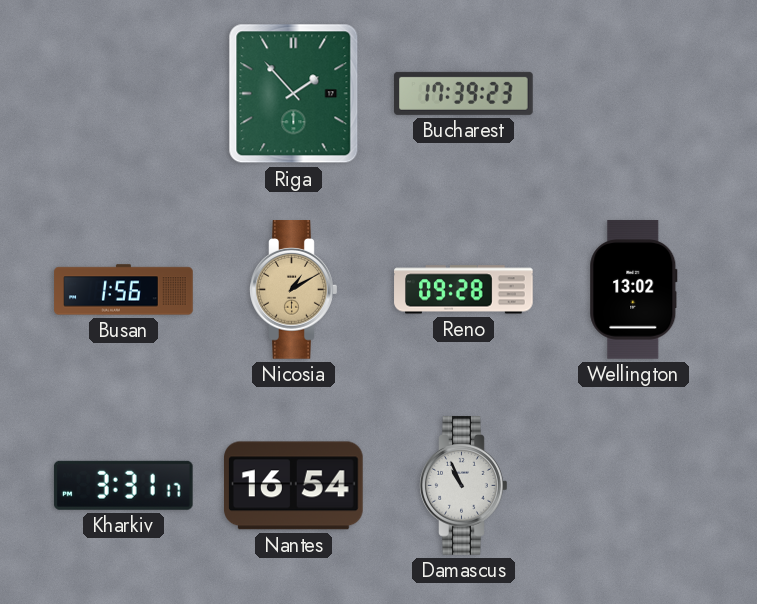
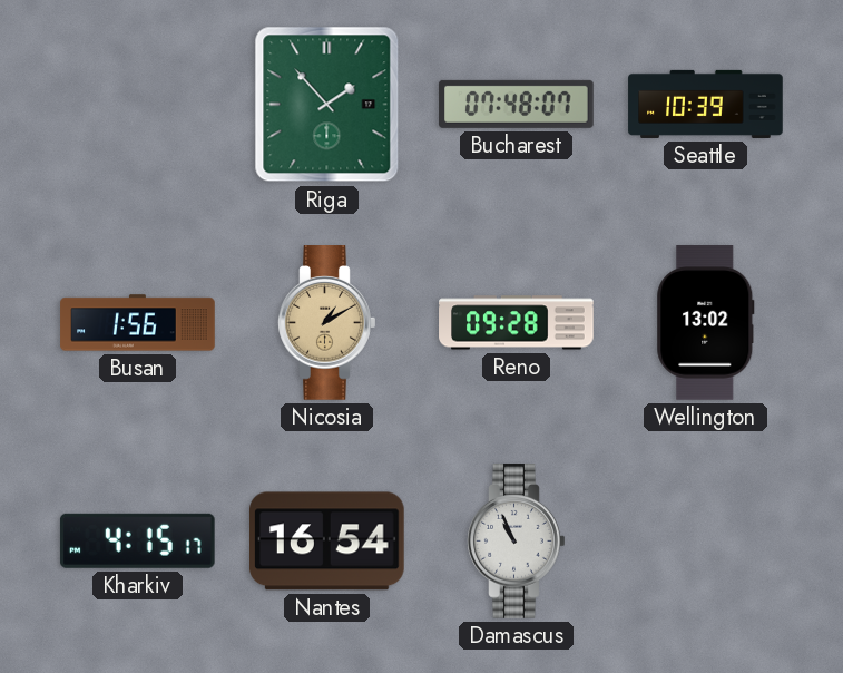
Bucharest: 17:39 -> 07:48
Seattle: none -> 10:39
Kharkiv: 3:31 -> 4:15
